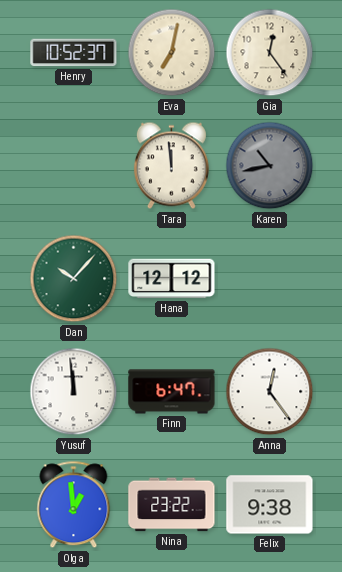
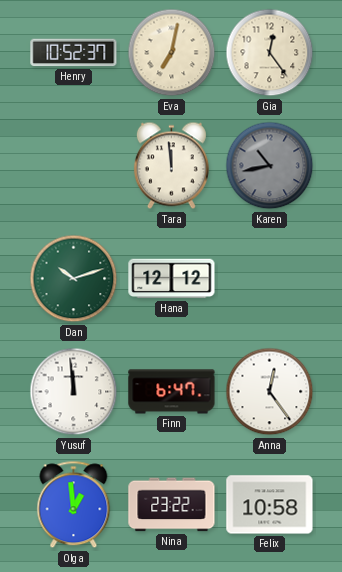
Dan: 10:07 -> 10:12
Felix: 9:38 -> 10:58
